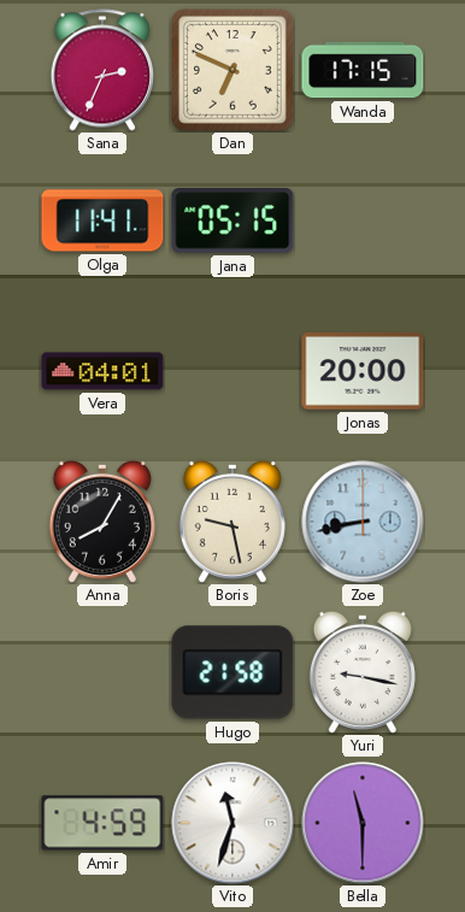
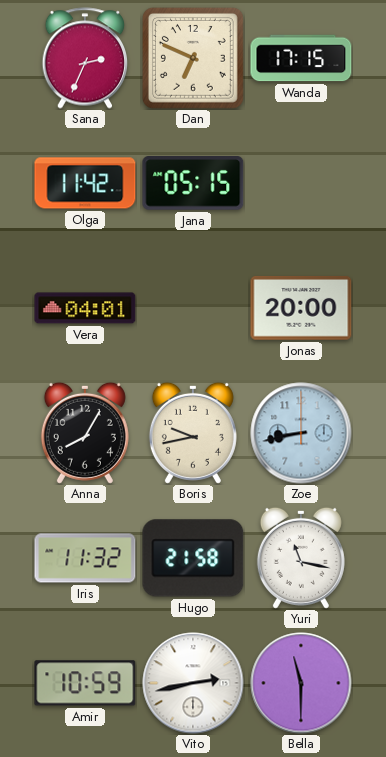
Olga: 11:41 -> 11:42
Boris: 9:28 -> 9:43
Iris: none -> 11:32
Yuri: 9:17 -> 11:17
Amir: 4:59 -> 10:59
Vito: 11:33 -> 2:43
